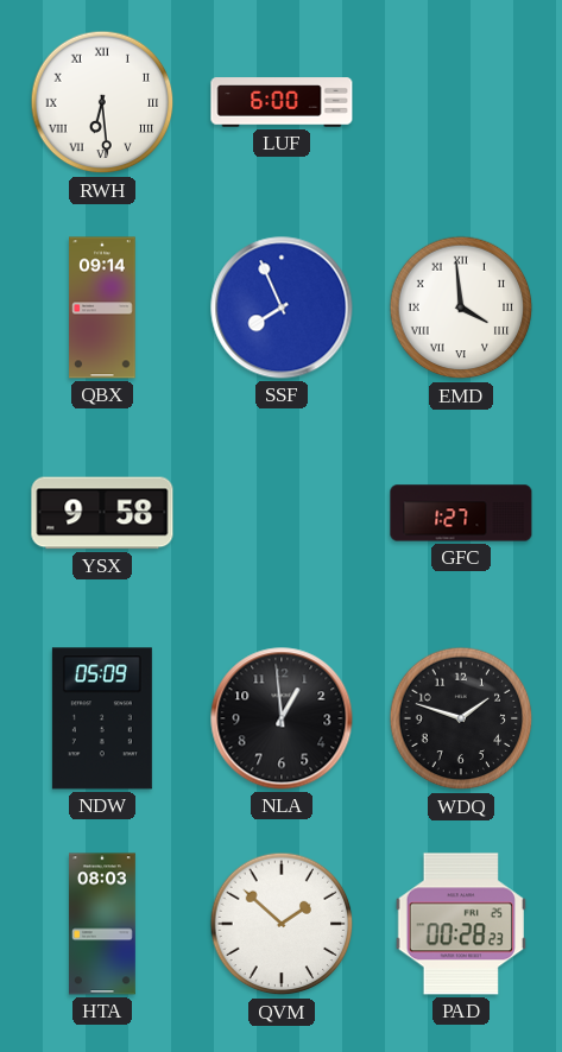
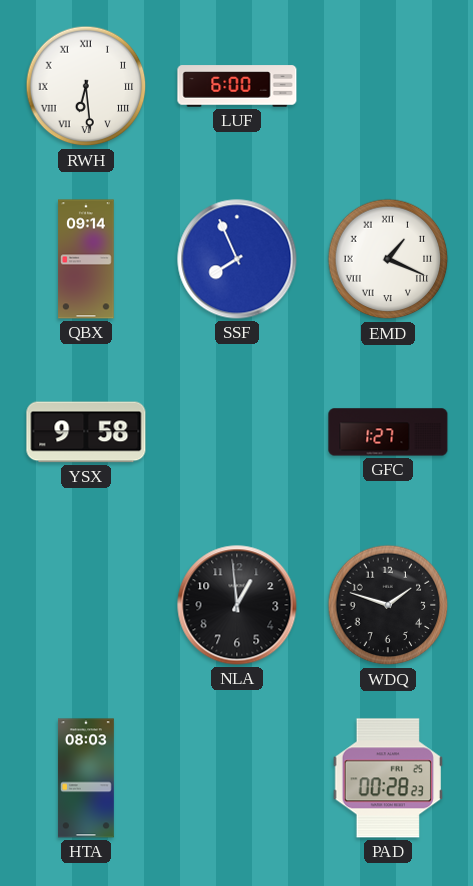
EMD: 3:59 -> 1:19
NDW: 05:09 -> none
QVM: 1:52 -> none
